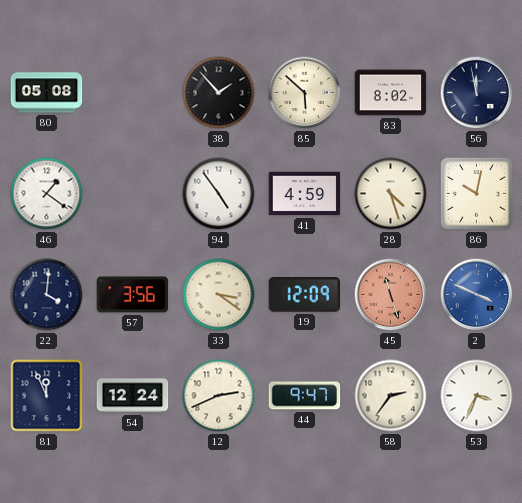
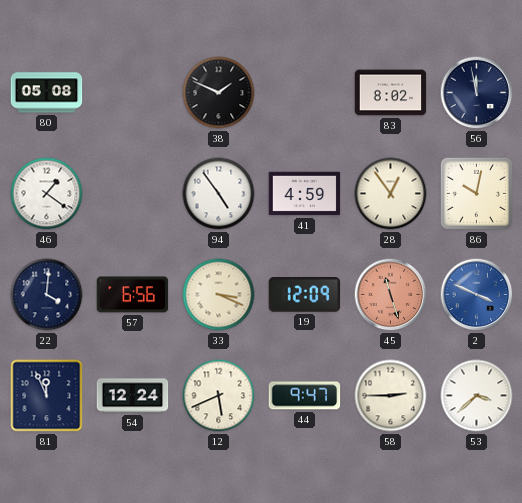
38: 1:53 -> 1:49
85: 5:52 -> none
28: 4:27 -> 12:54
57: 3:56 -> 6:56
33: 3:21 -> 3:19
12: 2:41 -> 5:41
58: 2:36 -> 2:45
53: 3:34 -> 3:38
